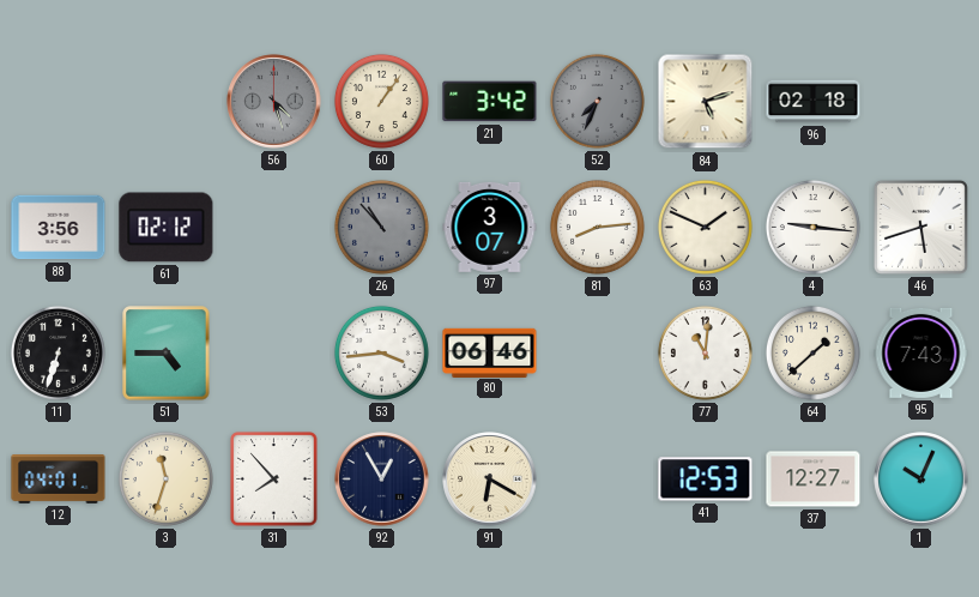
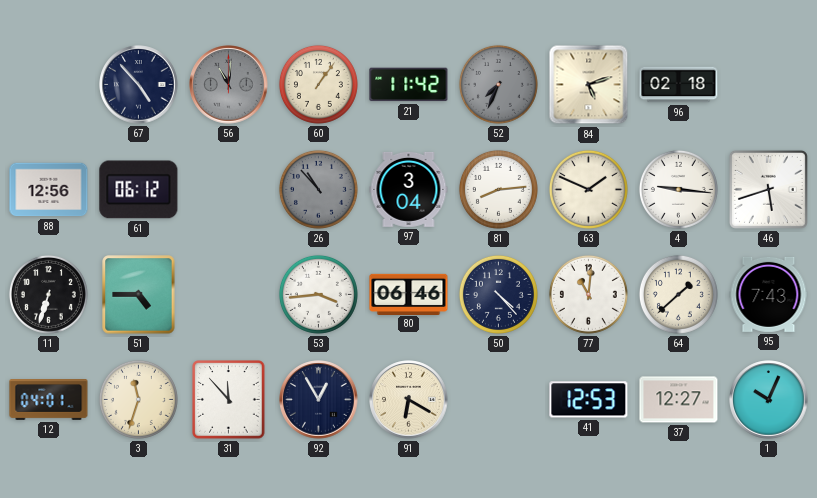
67: none -> 4:53
56: 4:27 -> 11:01
21: 3:42 -> 11:42
88: 3:56 -> 12:56
61: 02:12 -> 06:12
97: 3:07 -> 3:04
50: none -> 4:23
31: 7:53 -> 11:53
